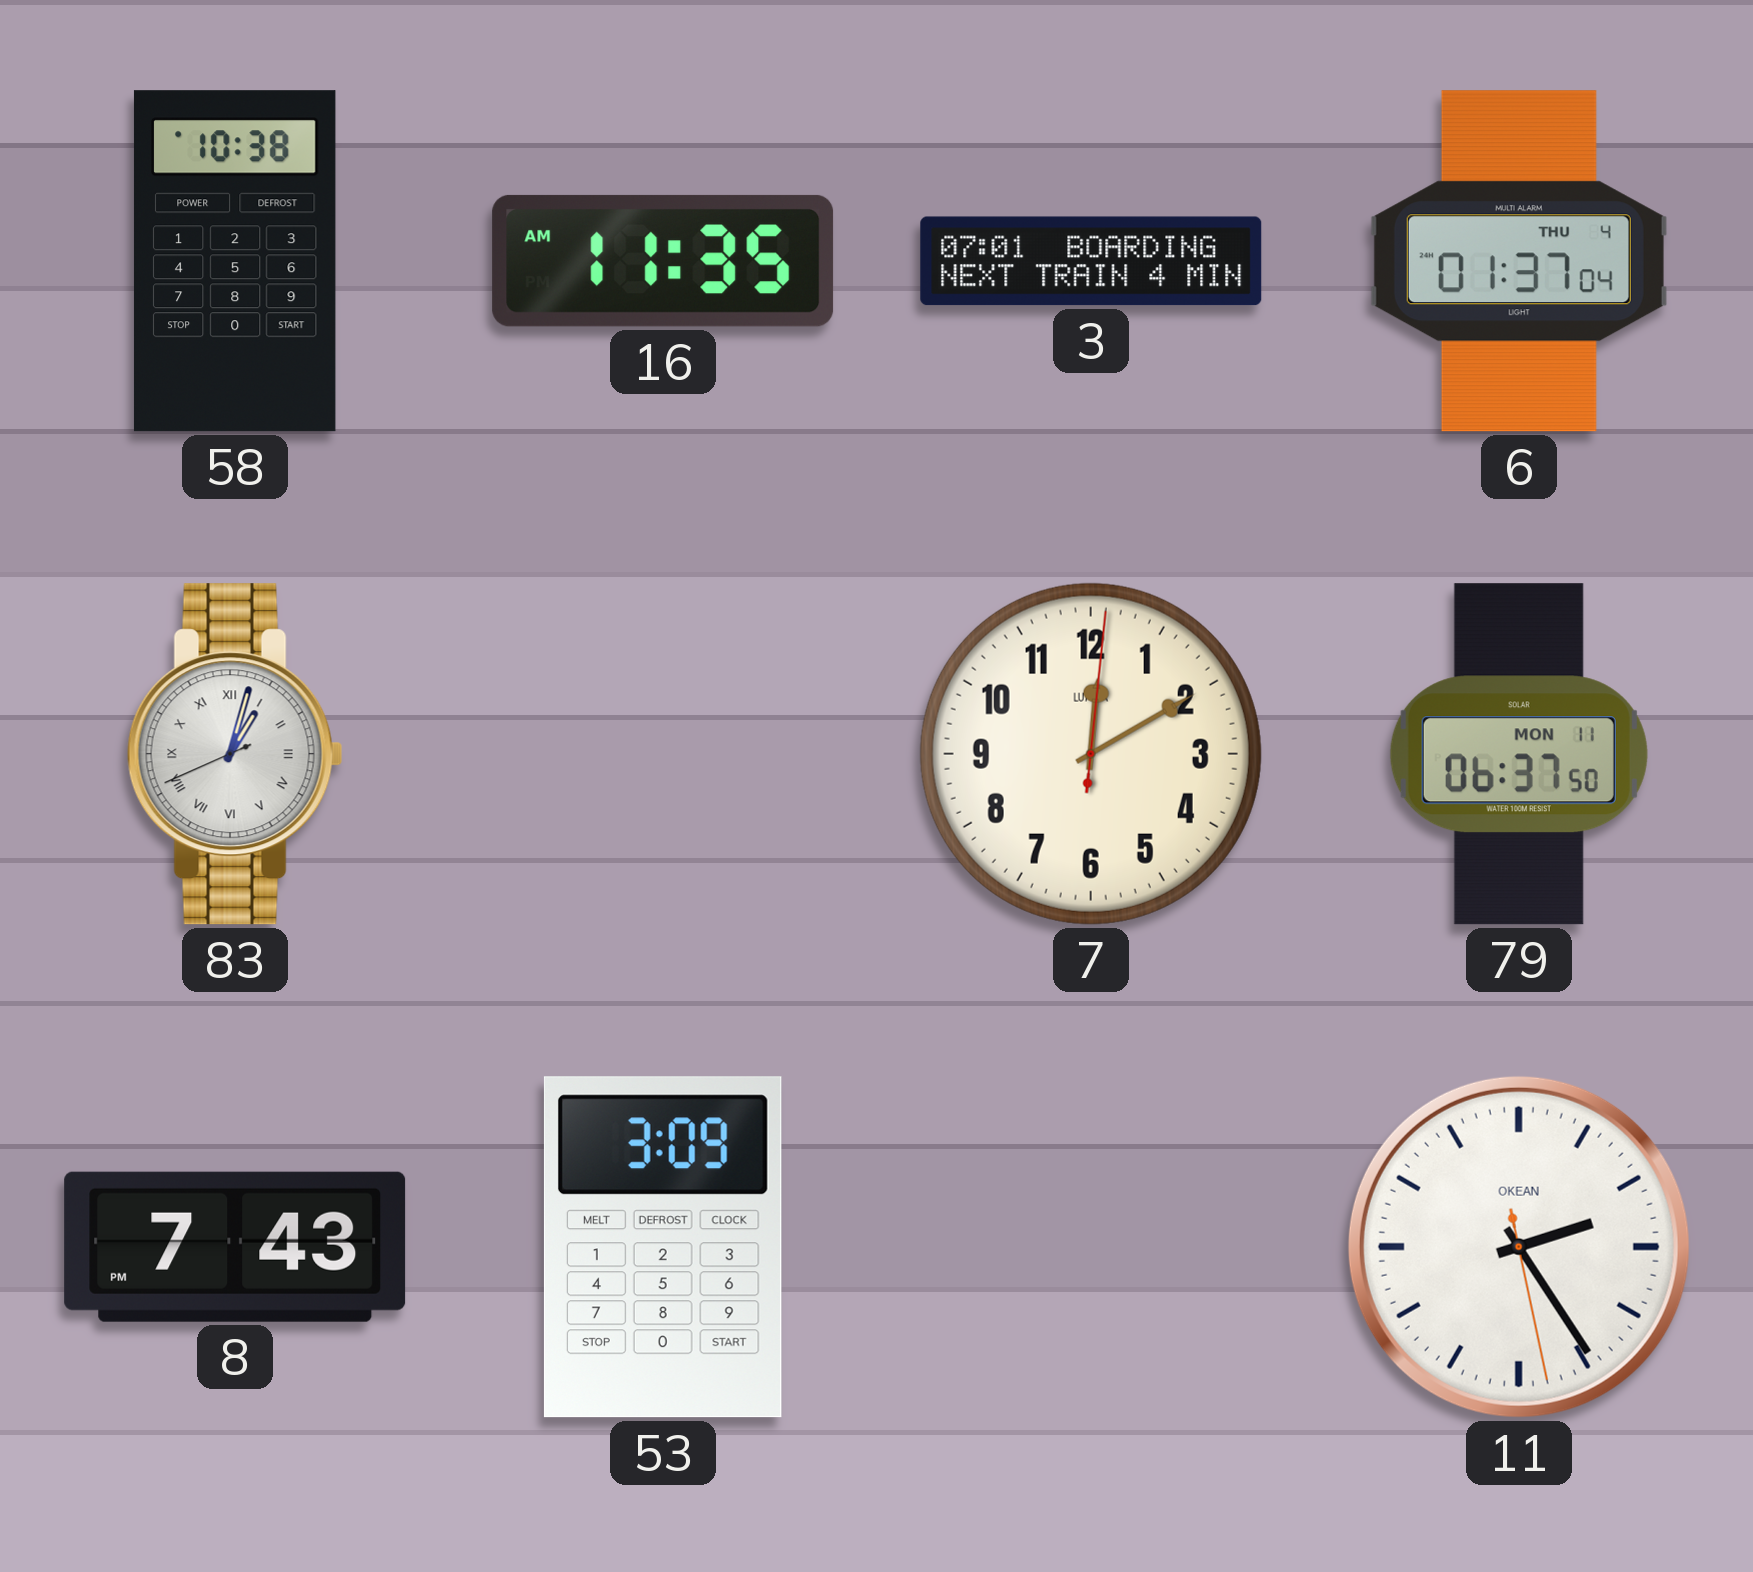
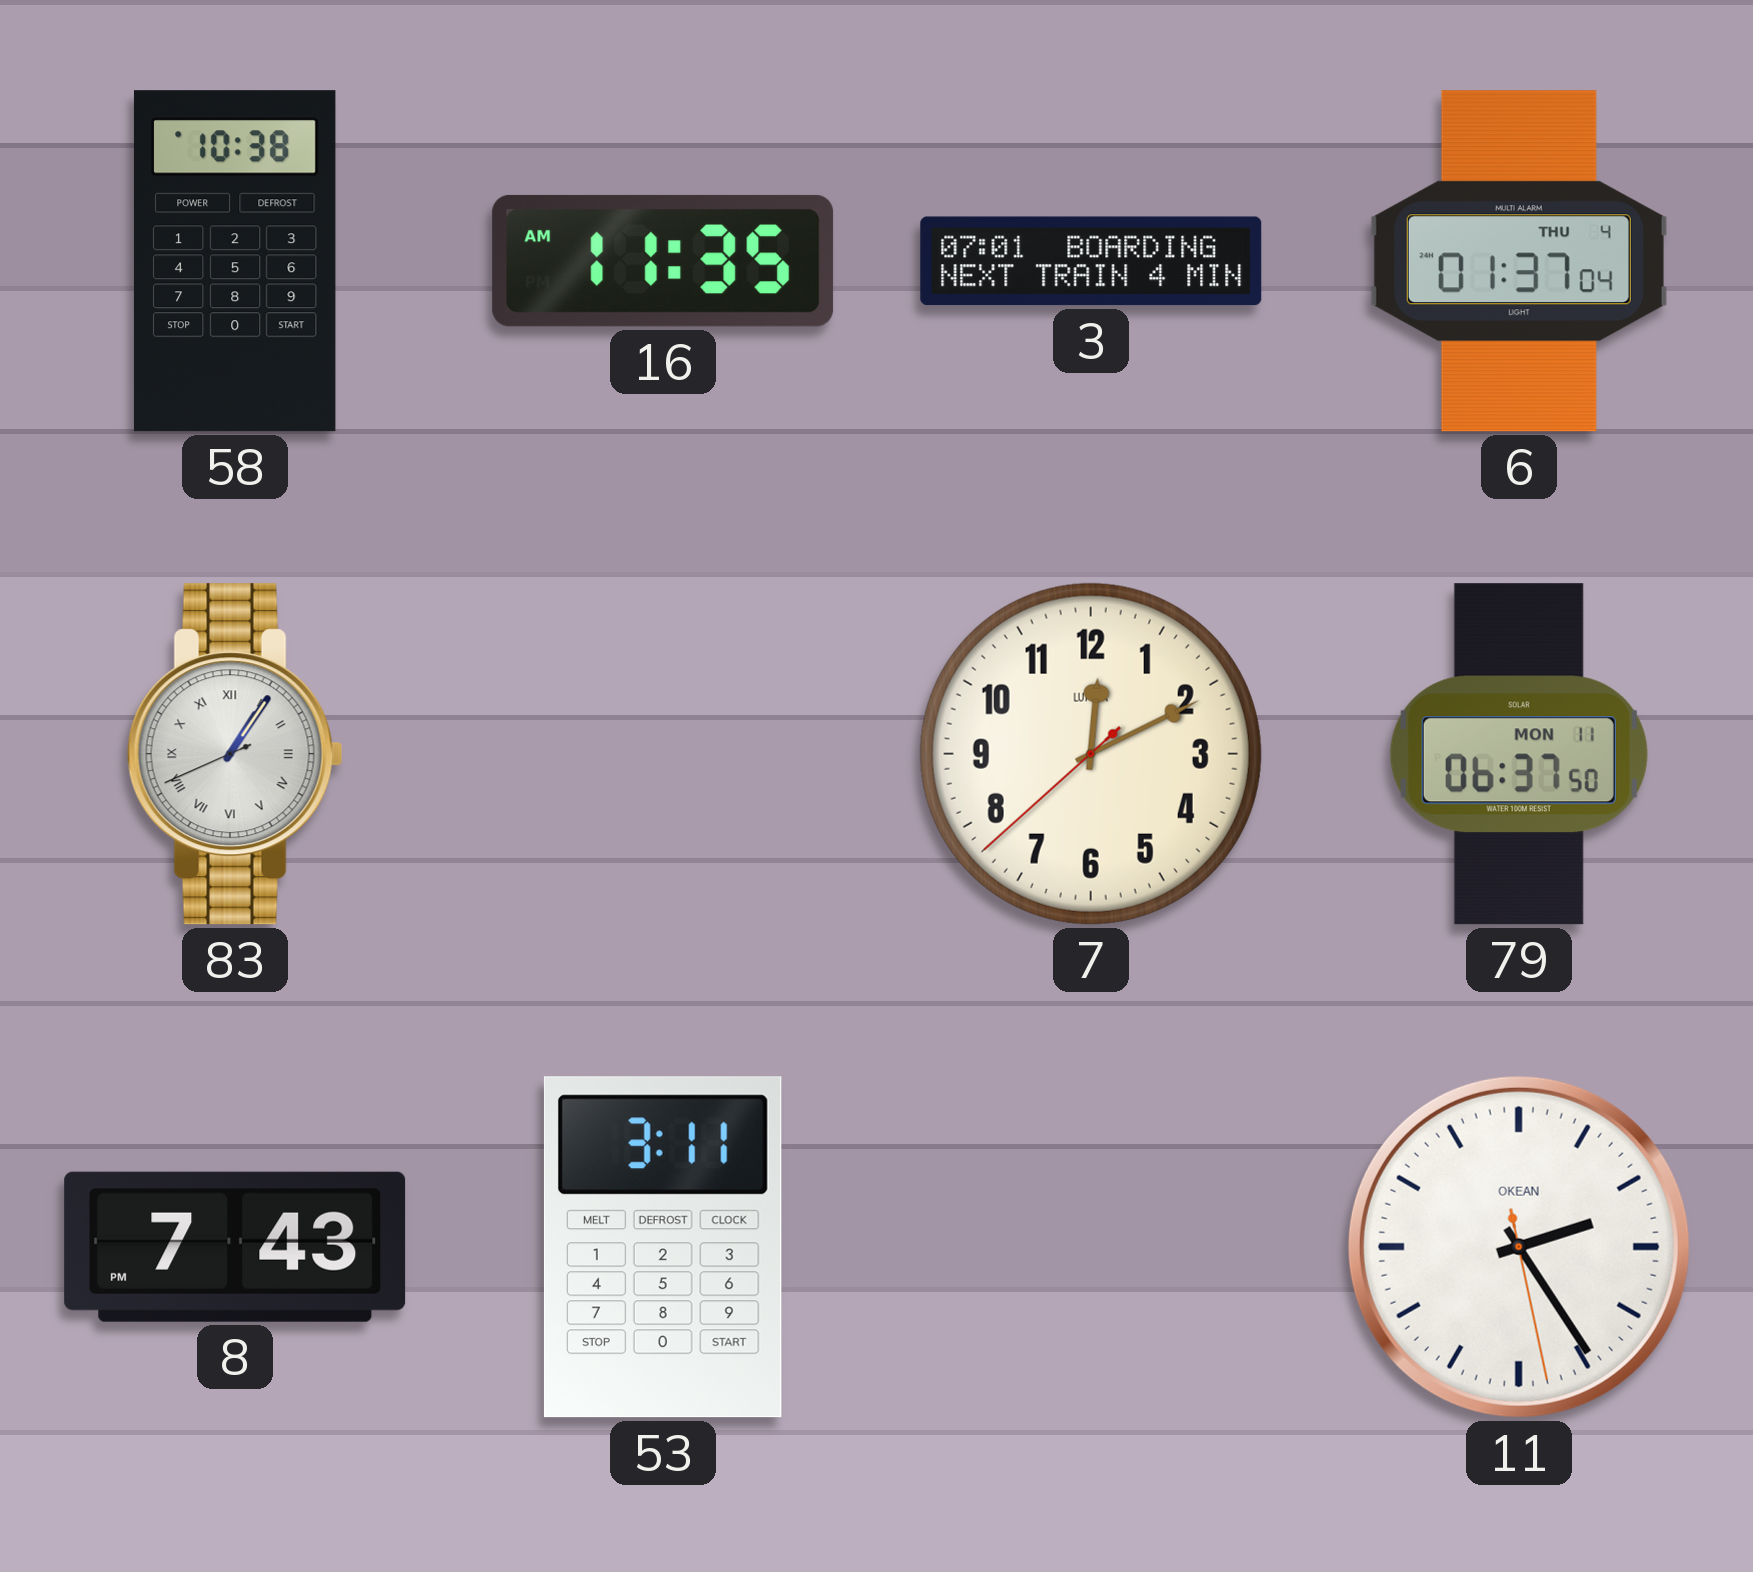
83: 1:02 -> 1:05
7: 12:10:01 -> 12:10:38
53: 3:09 -> 3:11
